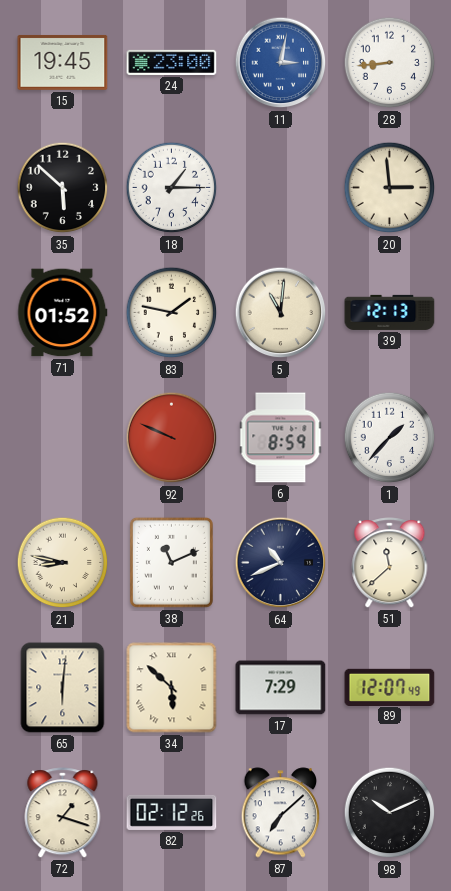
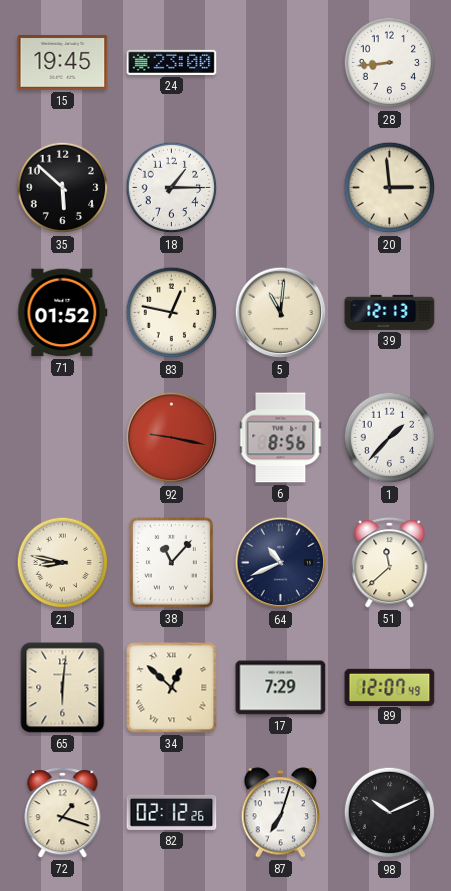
11: 3:02 -> none
83: 1:47 -> 12:47
92: 9:49 -> 9:17
6: 8:59 -> 8:56
38: 11:11 -> 11:07
34: 5:52 -> 12:52
87: 7:08 -> 7:03
